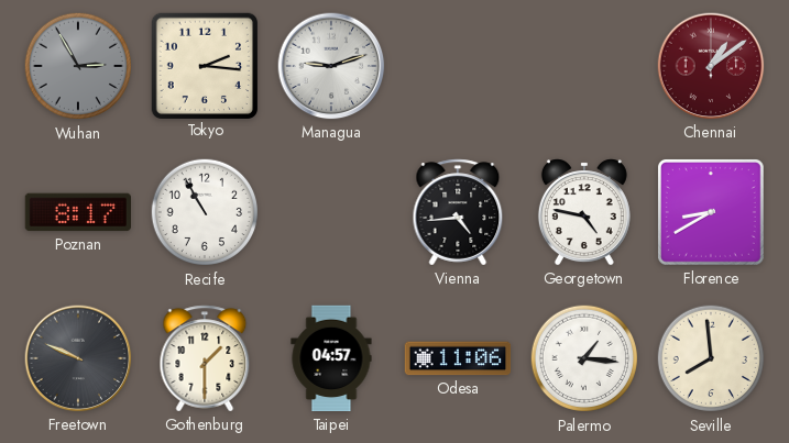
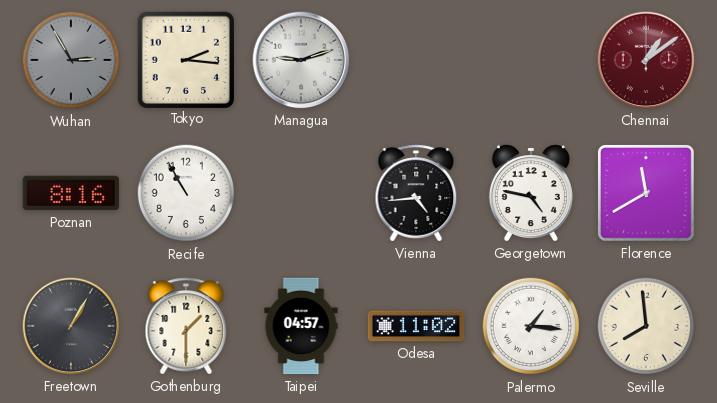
Poznan: 8:17 -> 8:16
Florence: 8:40 -> 11:40
Freetown: 9:49 -> 1:05
Odesa: 11:06 -> 11:02
